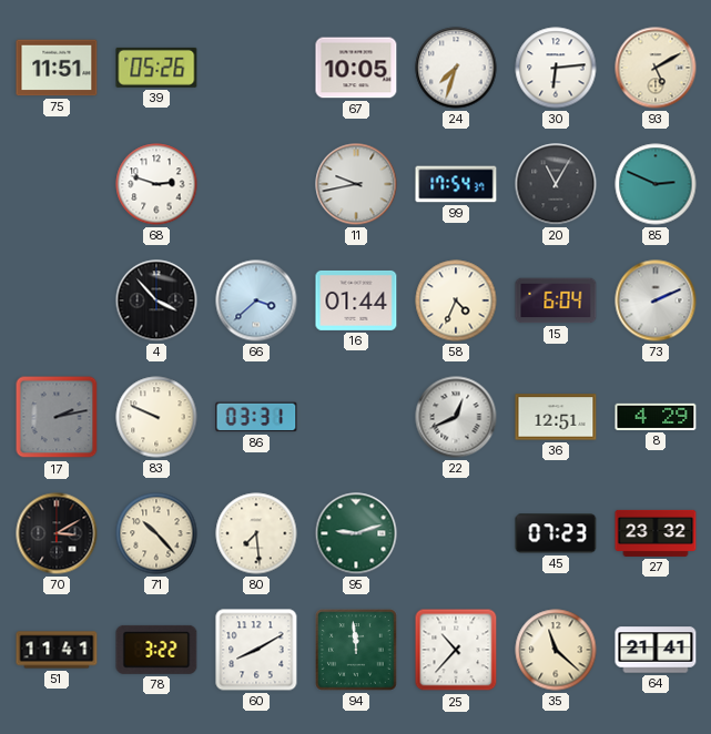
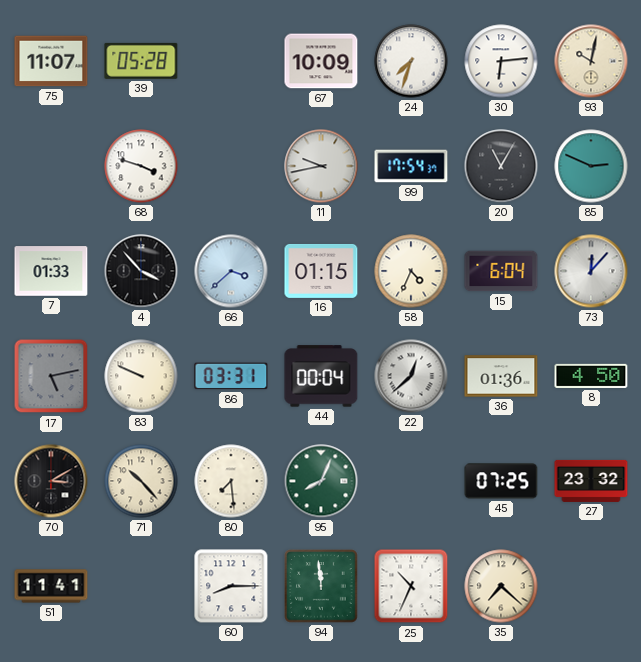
75: 11:51 -> 11:07
39: 05:26 -> 05:28
67: 10:05 -> 10:09
93: 5:10 -> 10:02
68: 2:48 -> 3:48
7: none -> 01:33
16: 01:44 -> 01:15
73: 2:11 -> 12:07
17: 2:13 -> 5:13
44: none -> 00:04
22: 12:41 -> 12:38
36: 12:51 -> 01:36
8: 4:29 -> 4:50
95: 9:12 -> 8:04
45: 07:23 -> 07:25
78: 3:22 -> none
60: 8:10 -> 8:15
25: 10:37 -> 10:34
35: 11:22 -> 7:22
64: 21:41 -> none
